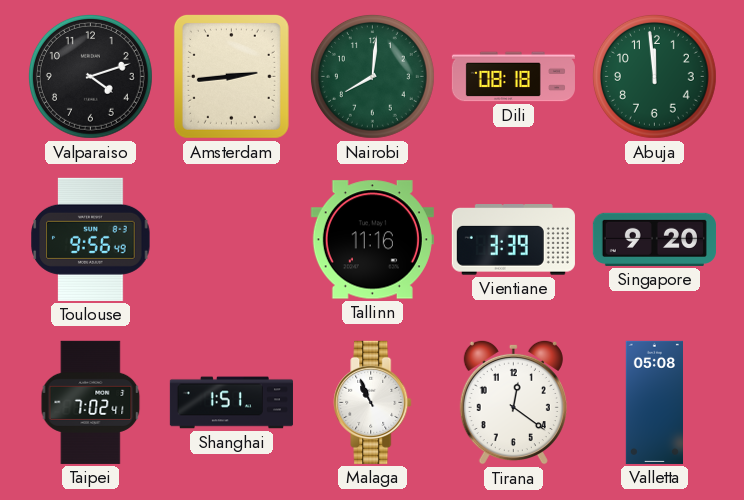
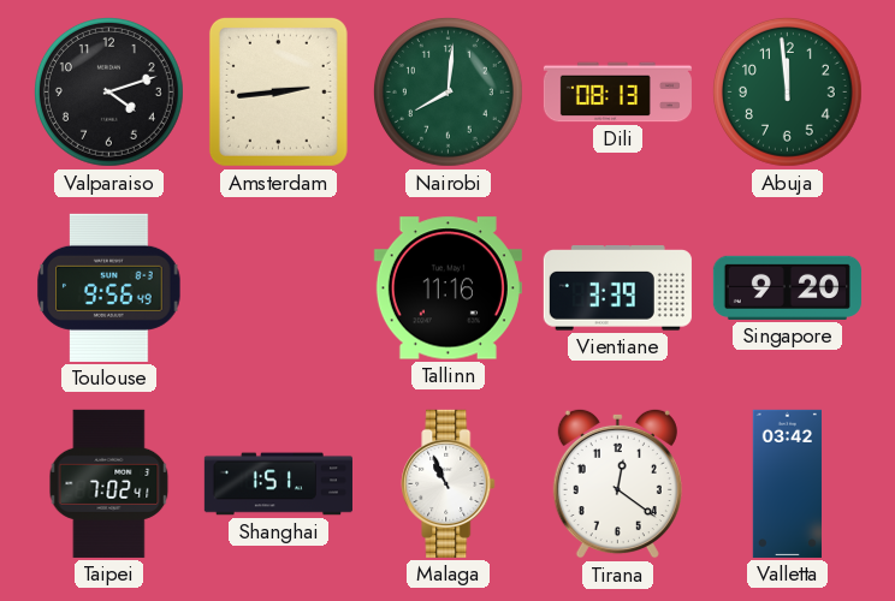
Dili: 08:18 -> 08:13
Valletta: 05:08 -> 03:42
